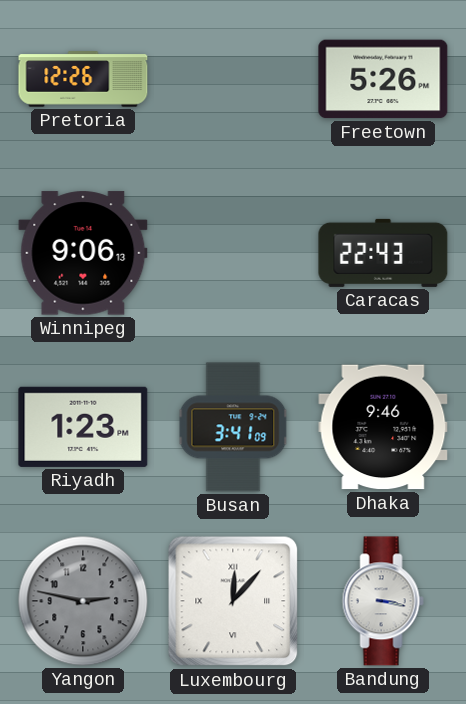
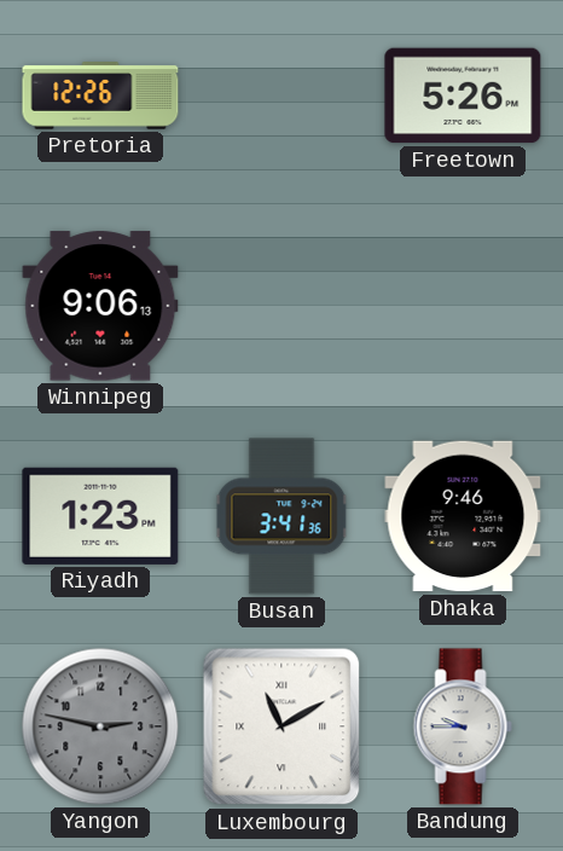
Caracas: 22:43 -> none
Busan: 3:41:09 -> 3:41:36
Luxembourg: 12:07 -> 11:10
Bandung: 3:17 -> 9:45
